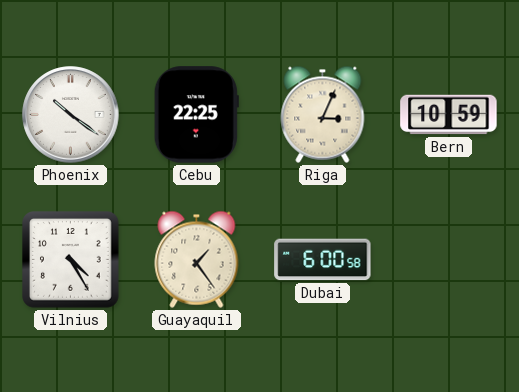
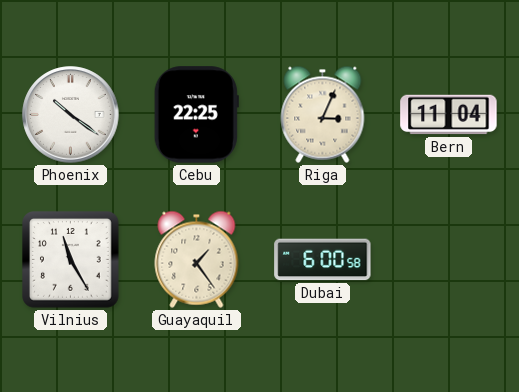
Bern: 10:59 -> 11:04
Vilnius: 4:25 -> 11:25
